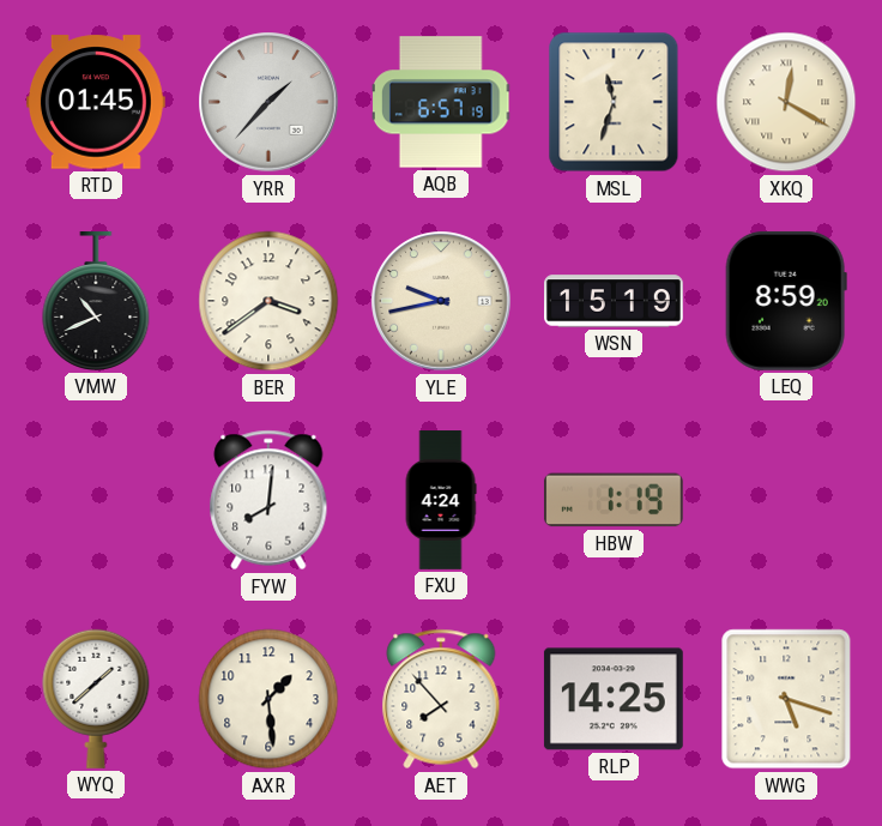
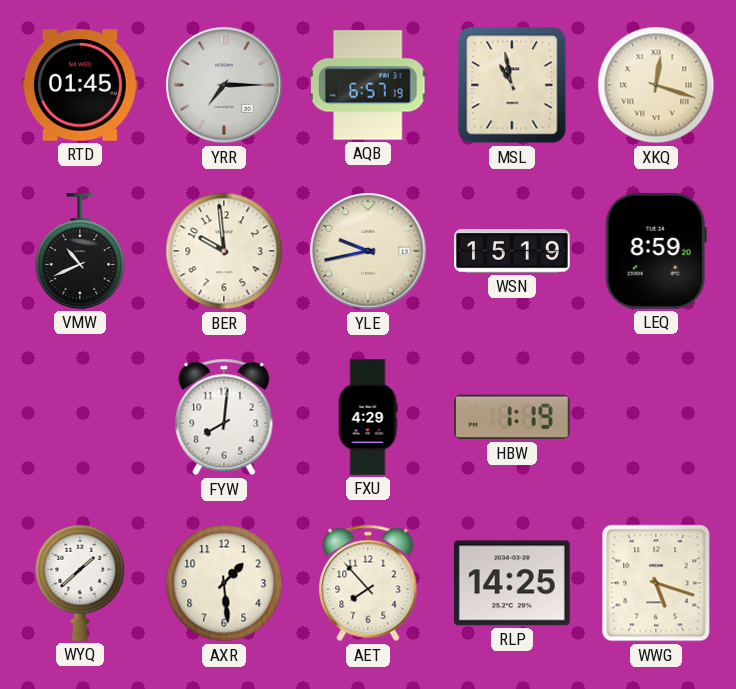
YRR: 1:37 -> 7:15
MSL: 11:33 -> 10:58
XKQ: 12:20 -> 12:18
BER: 3:39 -> 9:59
FXU: 4:24 -> 4:29
